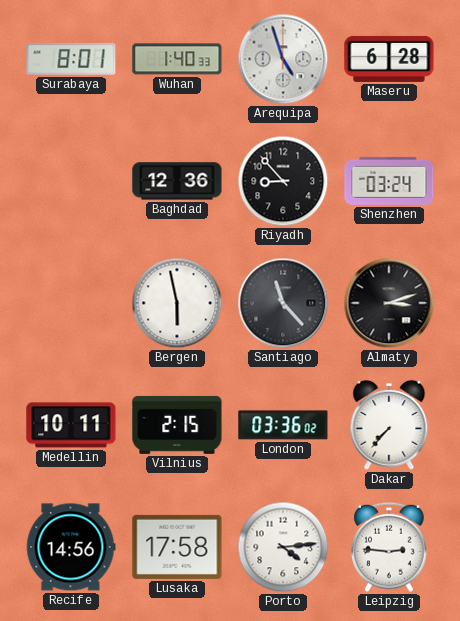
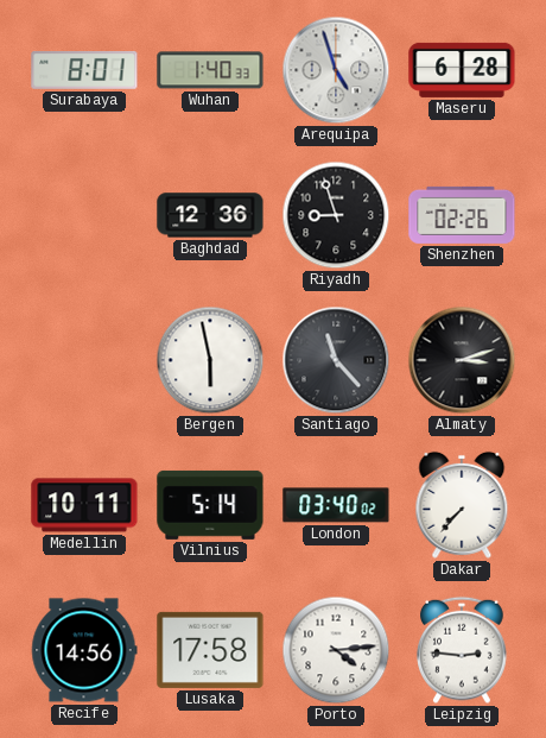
Riyadh: 8:53 -> 8:57
Shenzhen: 03:24 -> 02:26
Vilnius: 2:15 -> 5:14
London: 03:36 -> 03:40
